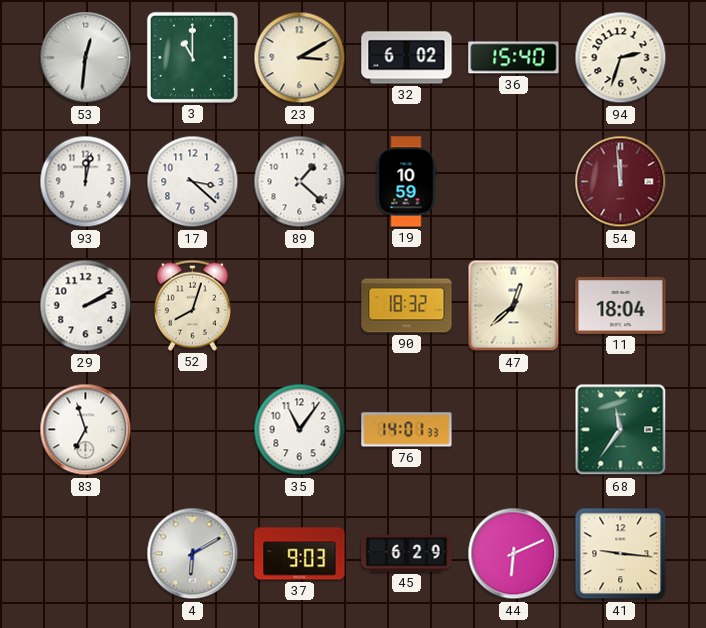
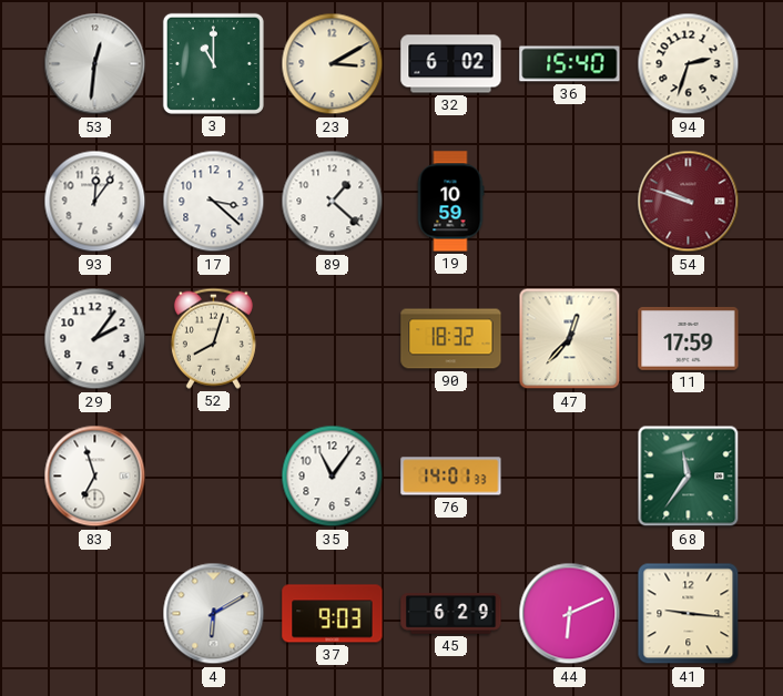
93: 12:02 -> 12:06
54: 11:59 -> 9:48
29: 2:10 -> 2:06
47: 12:38 -> 12:37
11: 18:04 -> 17:59
